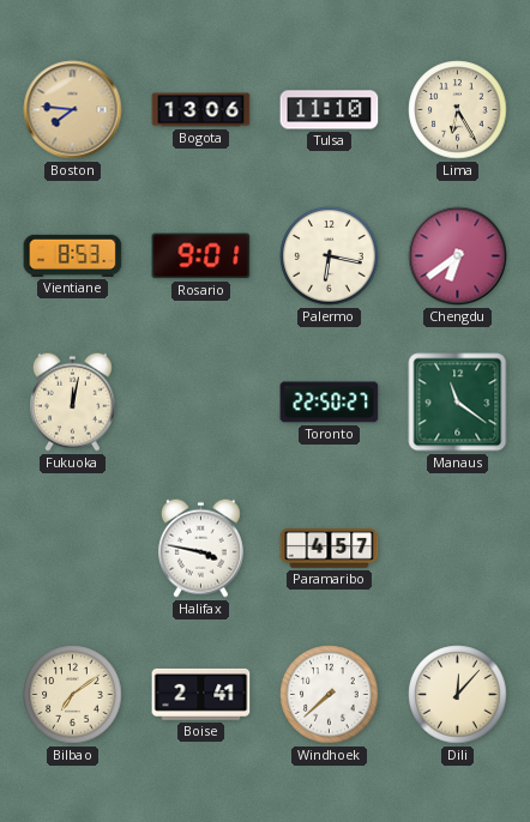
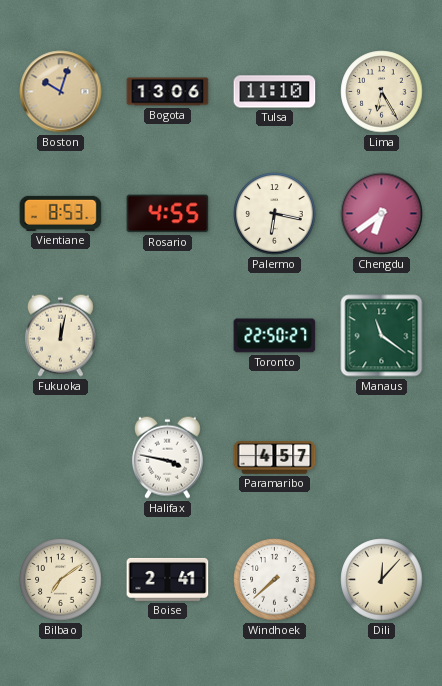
Boston: 7:46 -> 10:03
Rosario: 9:01 -> 4:55
